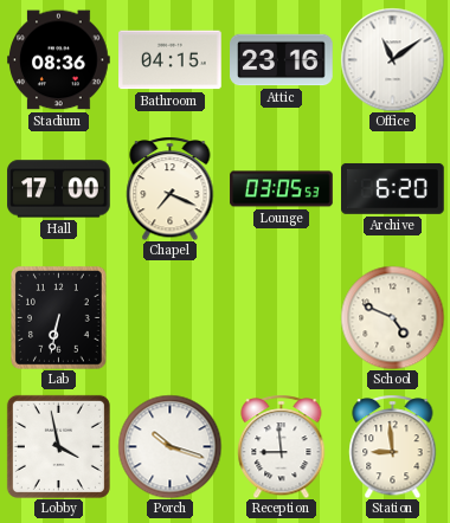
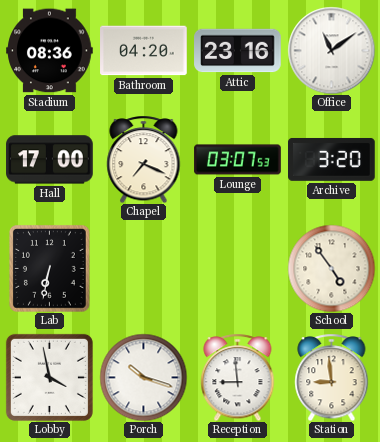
Bathroom: 04:15 -> 04:20
Lounge: 03:05 -> 03:07
Archive: 6:20 -> 3:20
School: 4:49 -> 4:54
